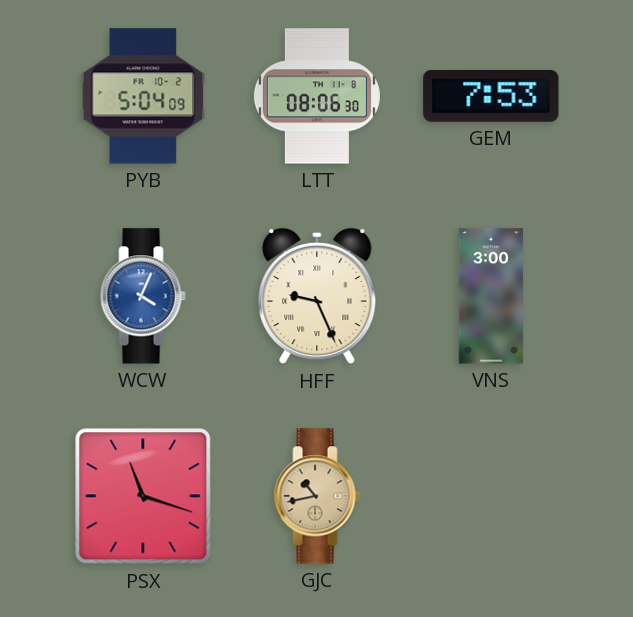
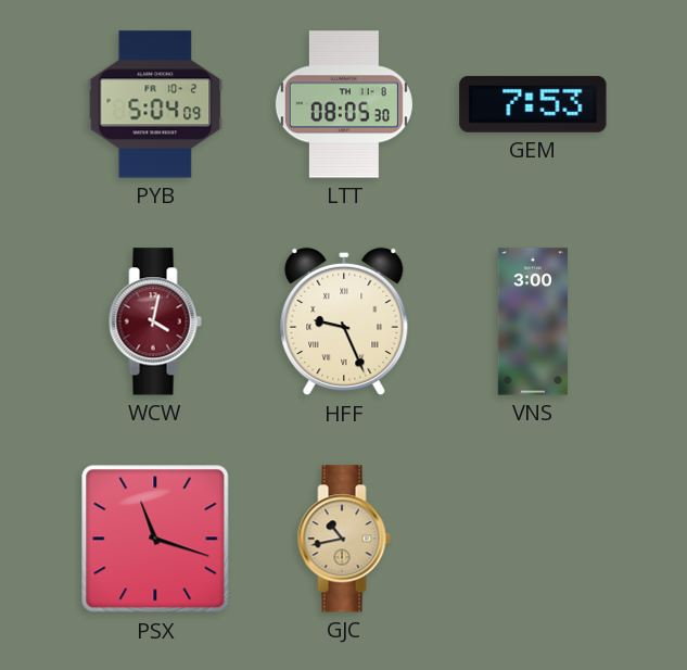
LTT: 08:06 -> 08:05
WCW: 4:04 -> 4:02
WCW dial: blue -> burgundy
